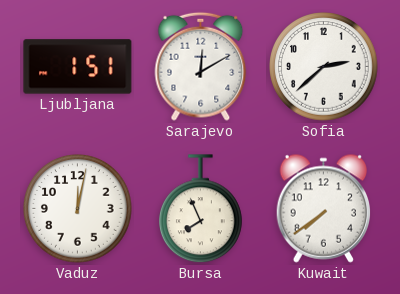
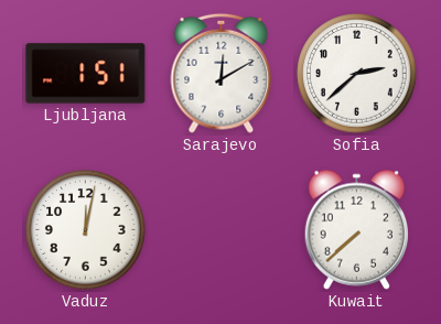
Bursa: 7:56 -> none
Kuwait: 7:39 -> 7:38
